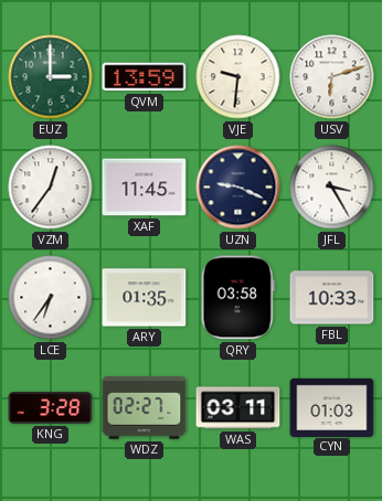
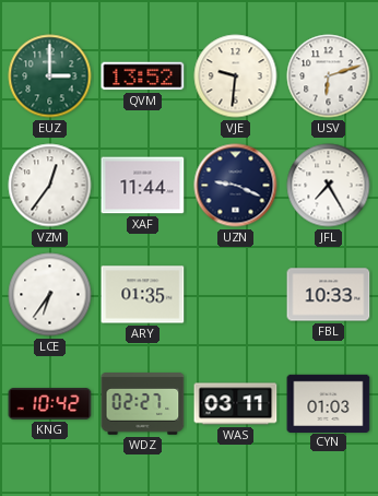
QVM: 13:59 -> 13:52
XAF: 11:45 -> 11:44
JFL: 3:25 -> 7:25
QRY: 03:58 -> none
KNG: 3:28 -> 10:42
